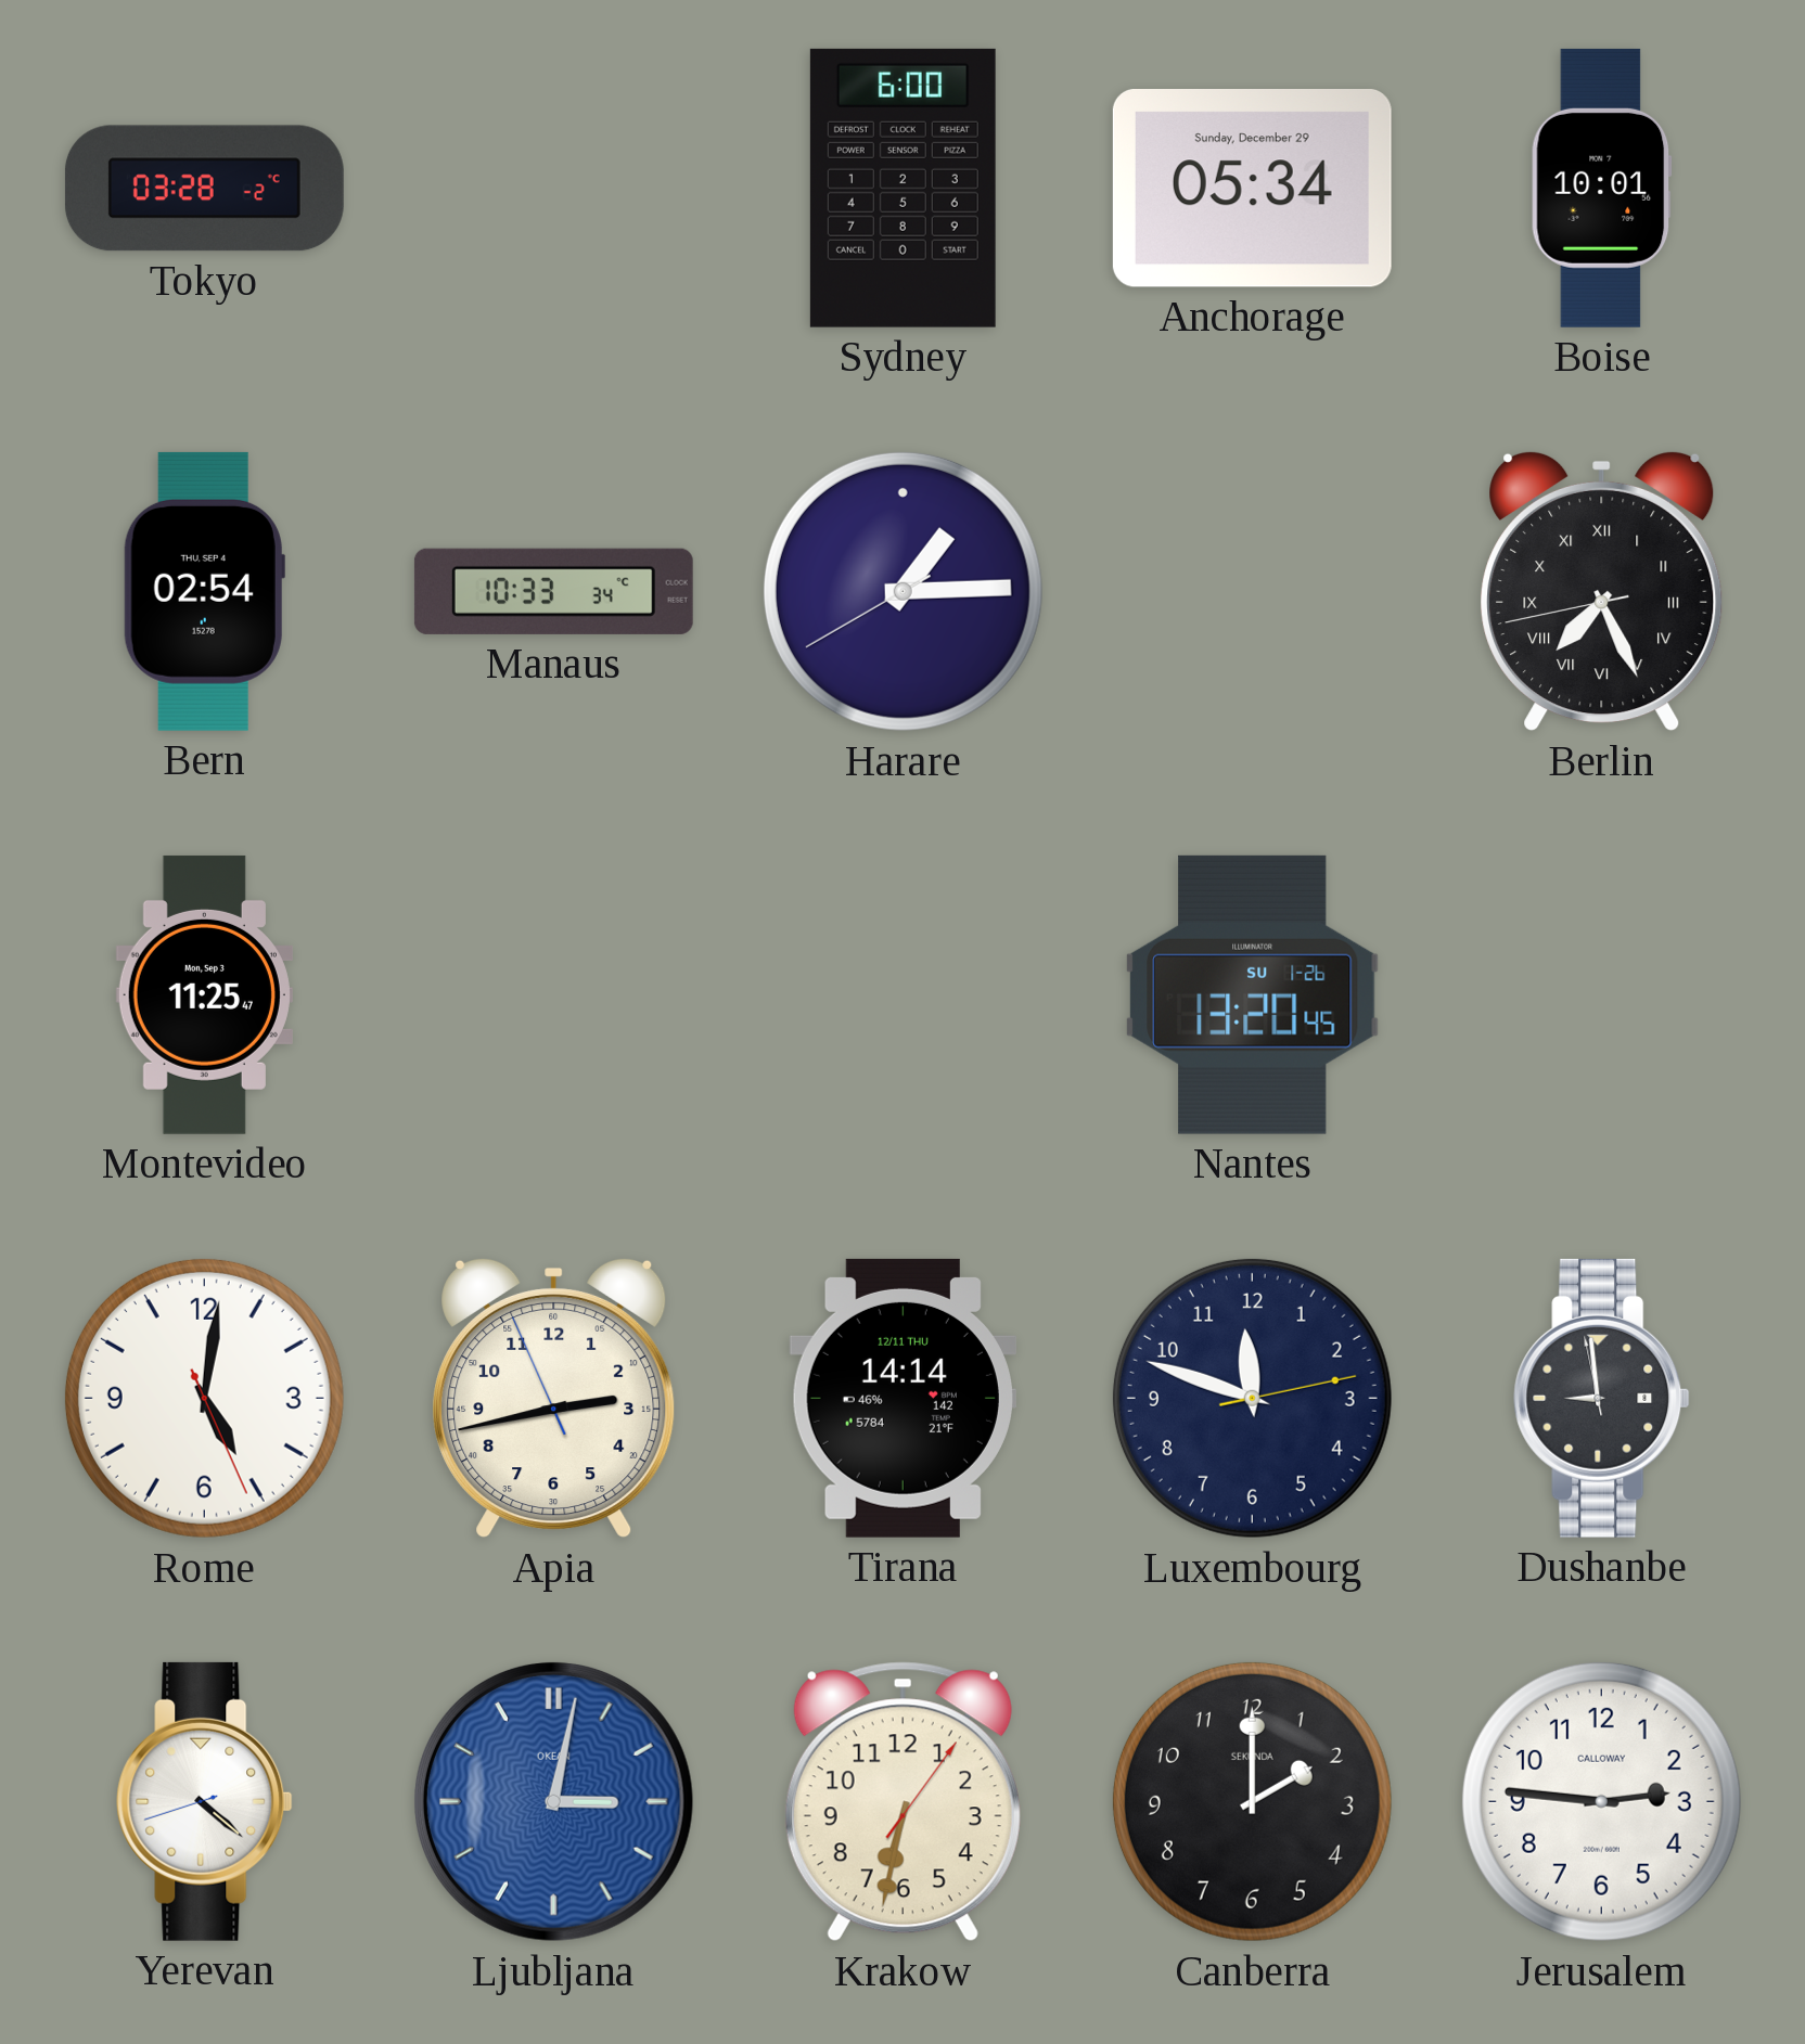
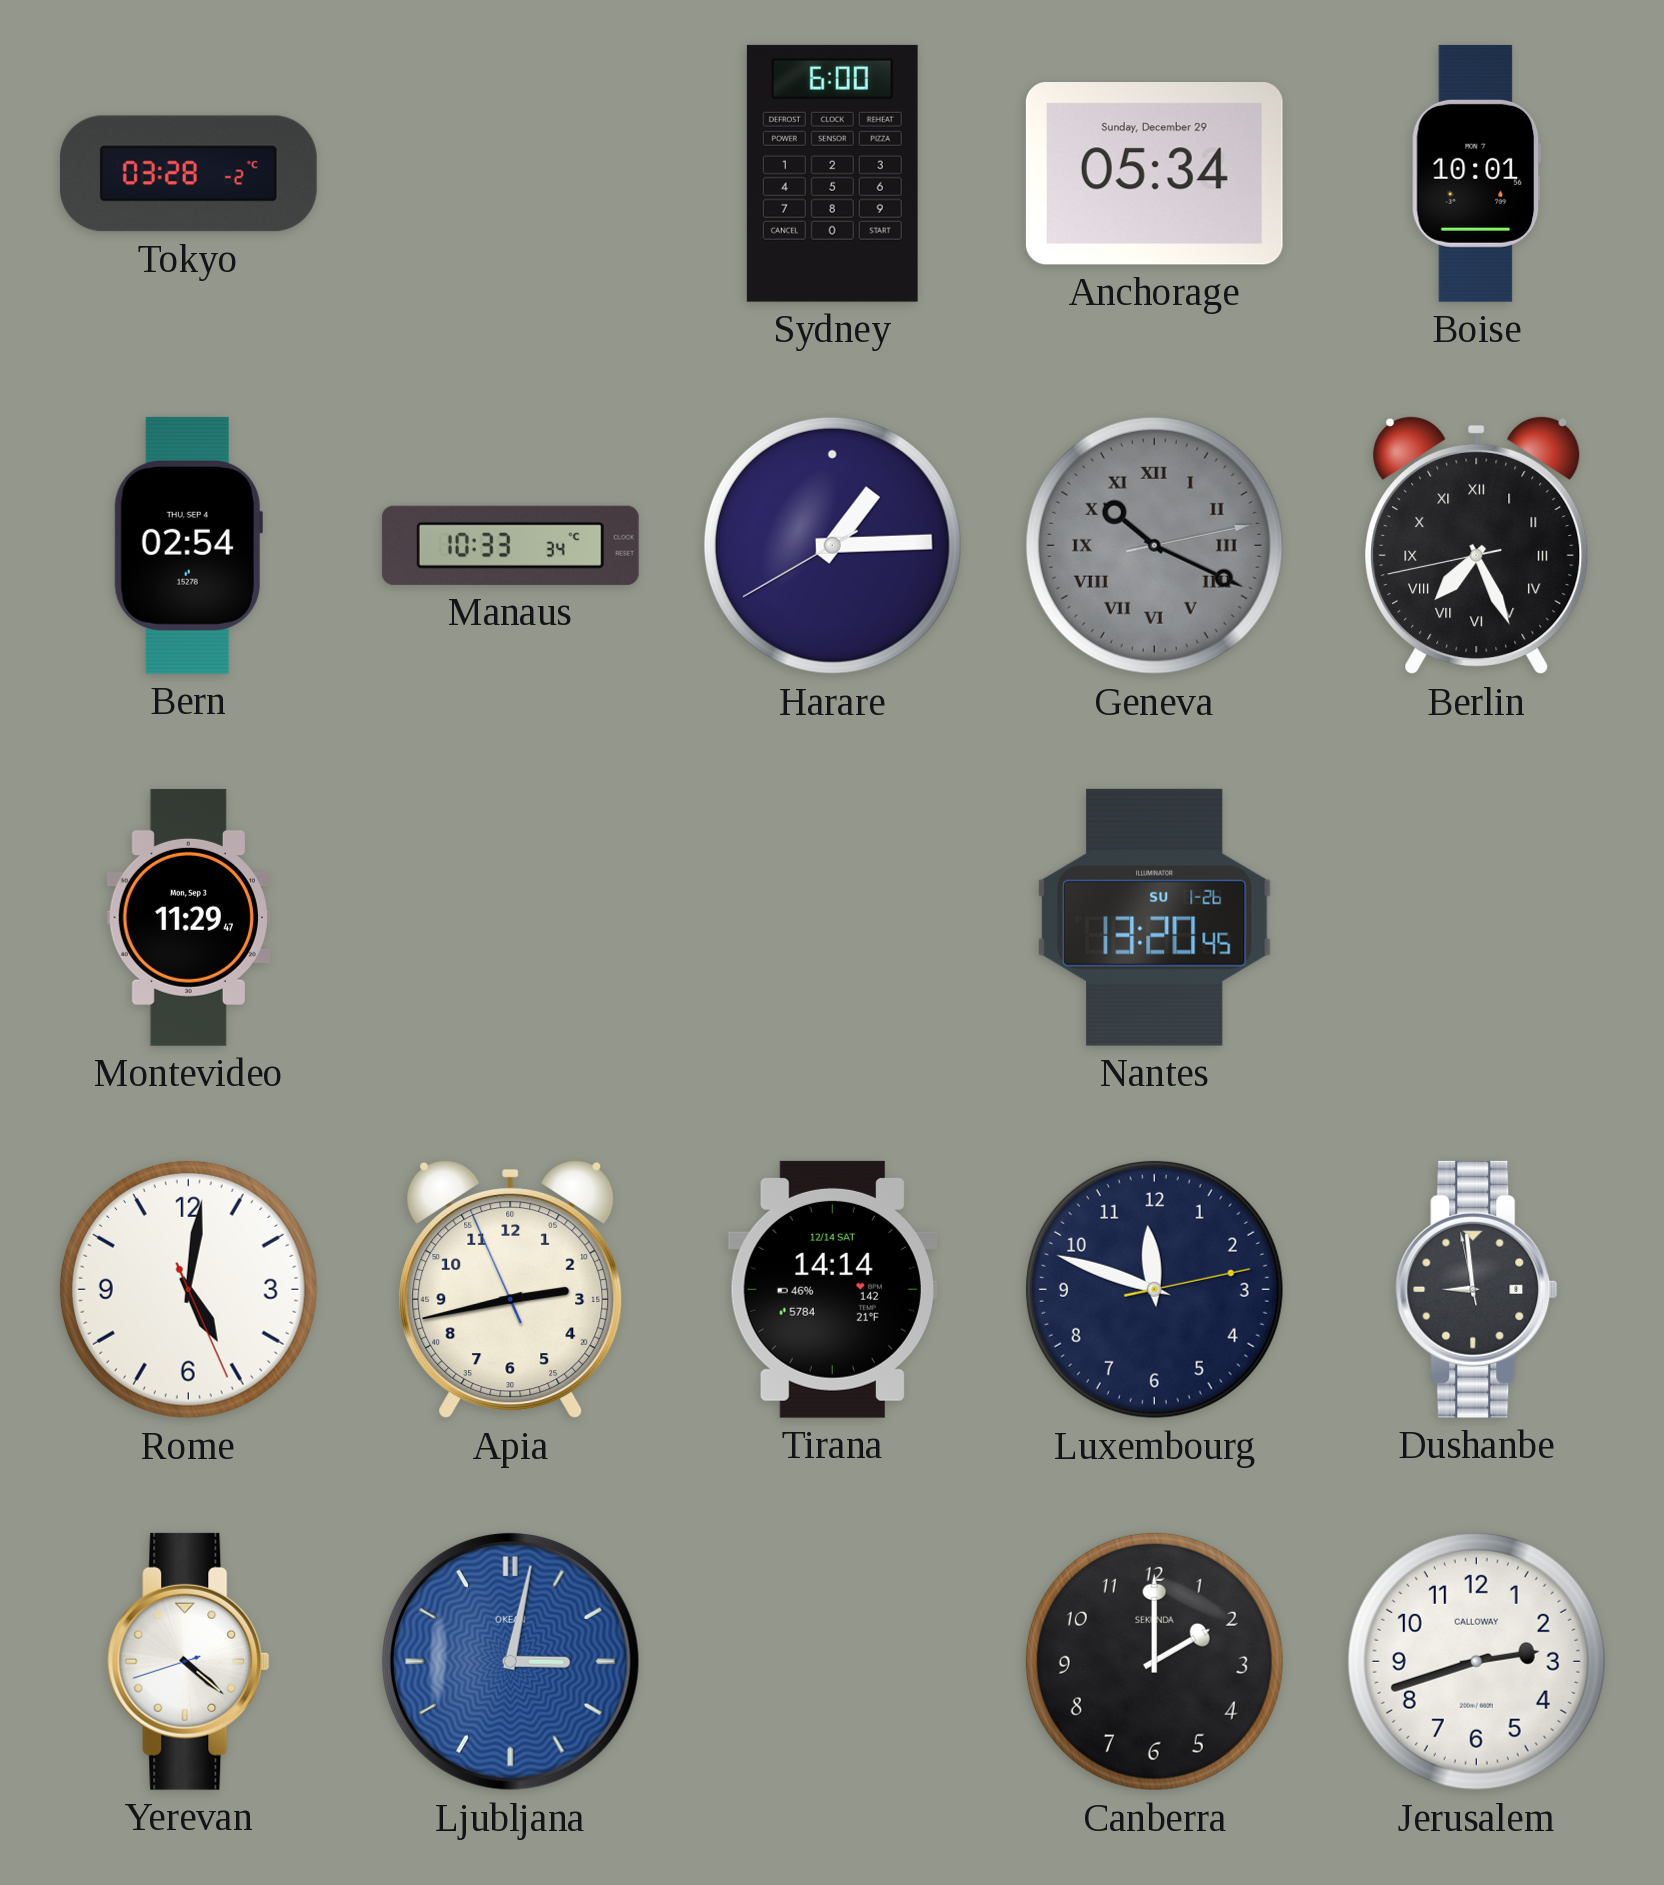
Geneva: none -> 10:19
Montevideo: 11:25 -> 11:29
Tirana date: 12/11 THU -> 12/14 SAT
Krakow: 6:32 -> none
Jerusalem: 2:46 -> 2:42
